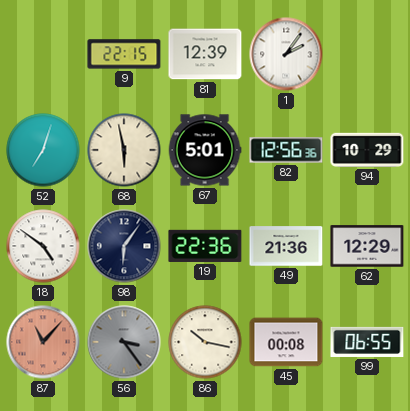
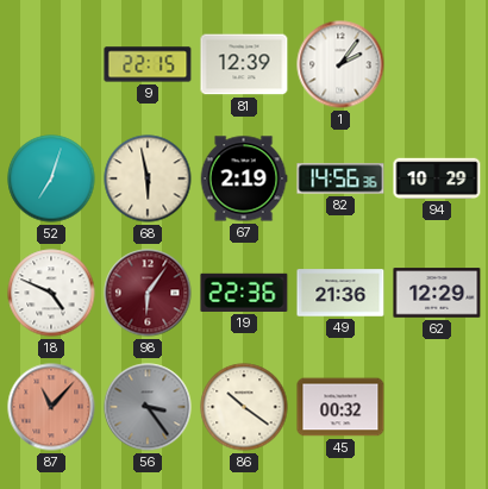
67: 5:01 -> 2:19
82: 12:56 -> 14:56
18: 4:51 -> 4:49
98 dial: navy -> burgundy
86: 10:17 -> 10:21
45: 00:08 -> 00:32
99: 06:55 -> none
